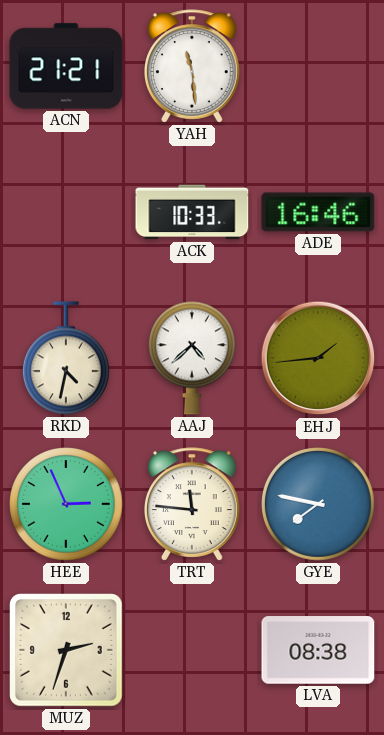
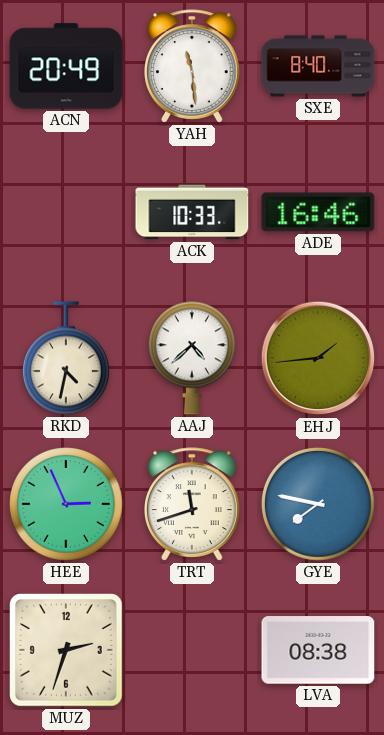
ACN: 21:21 -> 20:49
SXE: none -> 8:40
TRT: 11:46 -> 11:42
